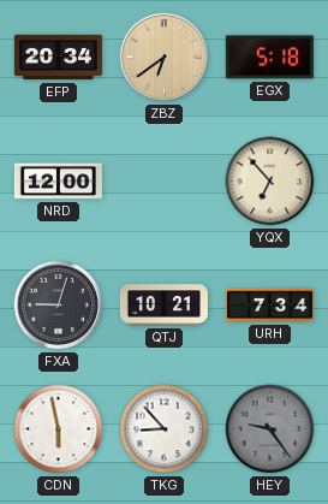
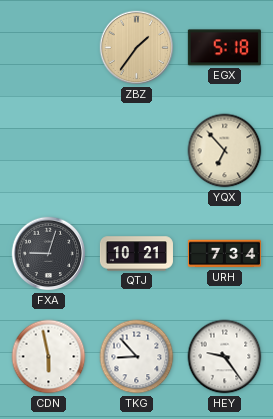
EFP: 20:34 -> none
ZBZ: 6:39 -> 1:36
NRD: 12:00 -> none
HEY dial: grey -> white
